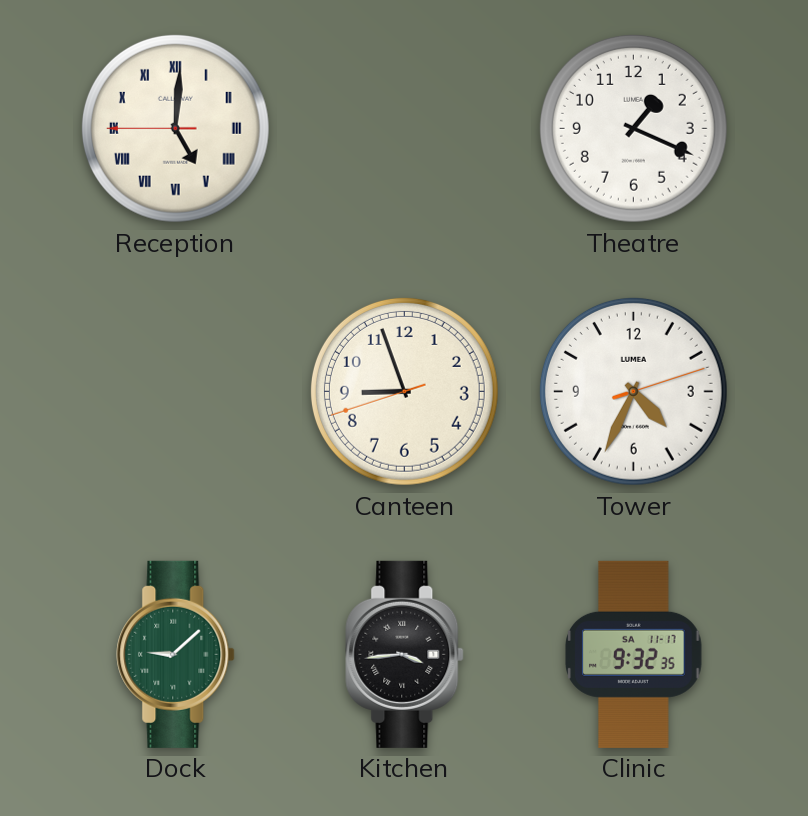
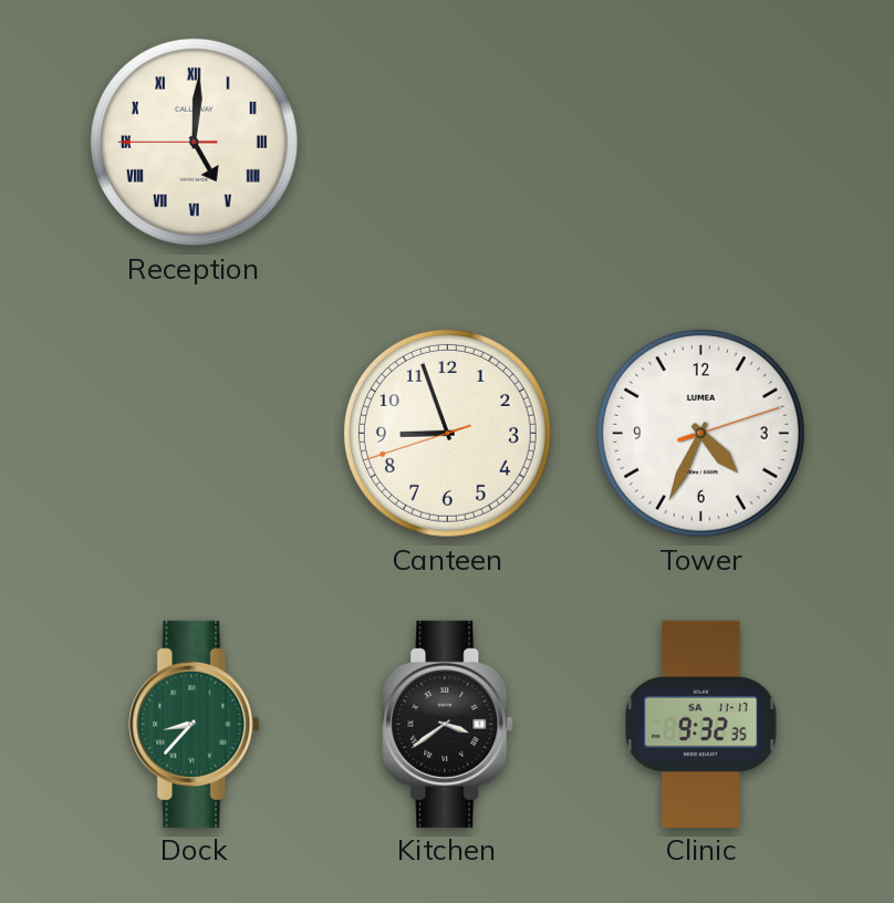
Theatre: 1:19 -> none
Dock: 9:08 -> 8:37
Kitchen: 3:44 -> 3:39
